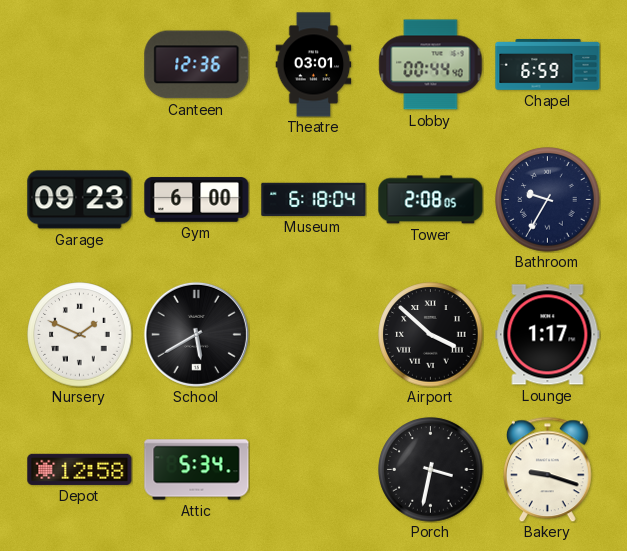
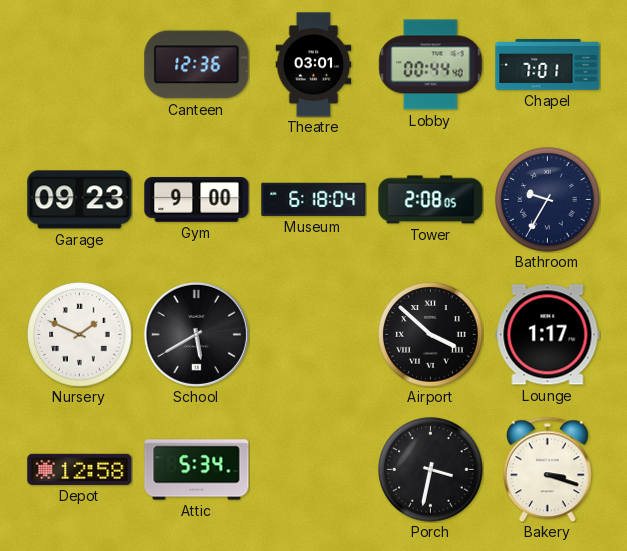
Chapel: 6:59 -> 7:01
Gym: 6:00 -> 9:00
Bakery: 9:18 -> 3:18
